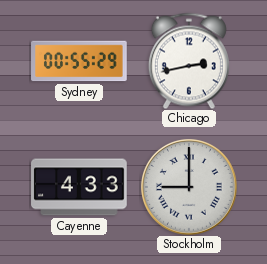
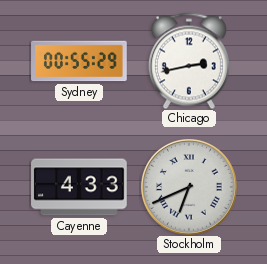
Stockholm: 9:00 -> 6:41
